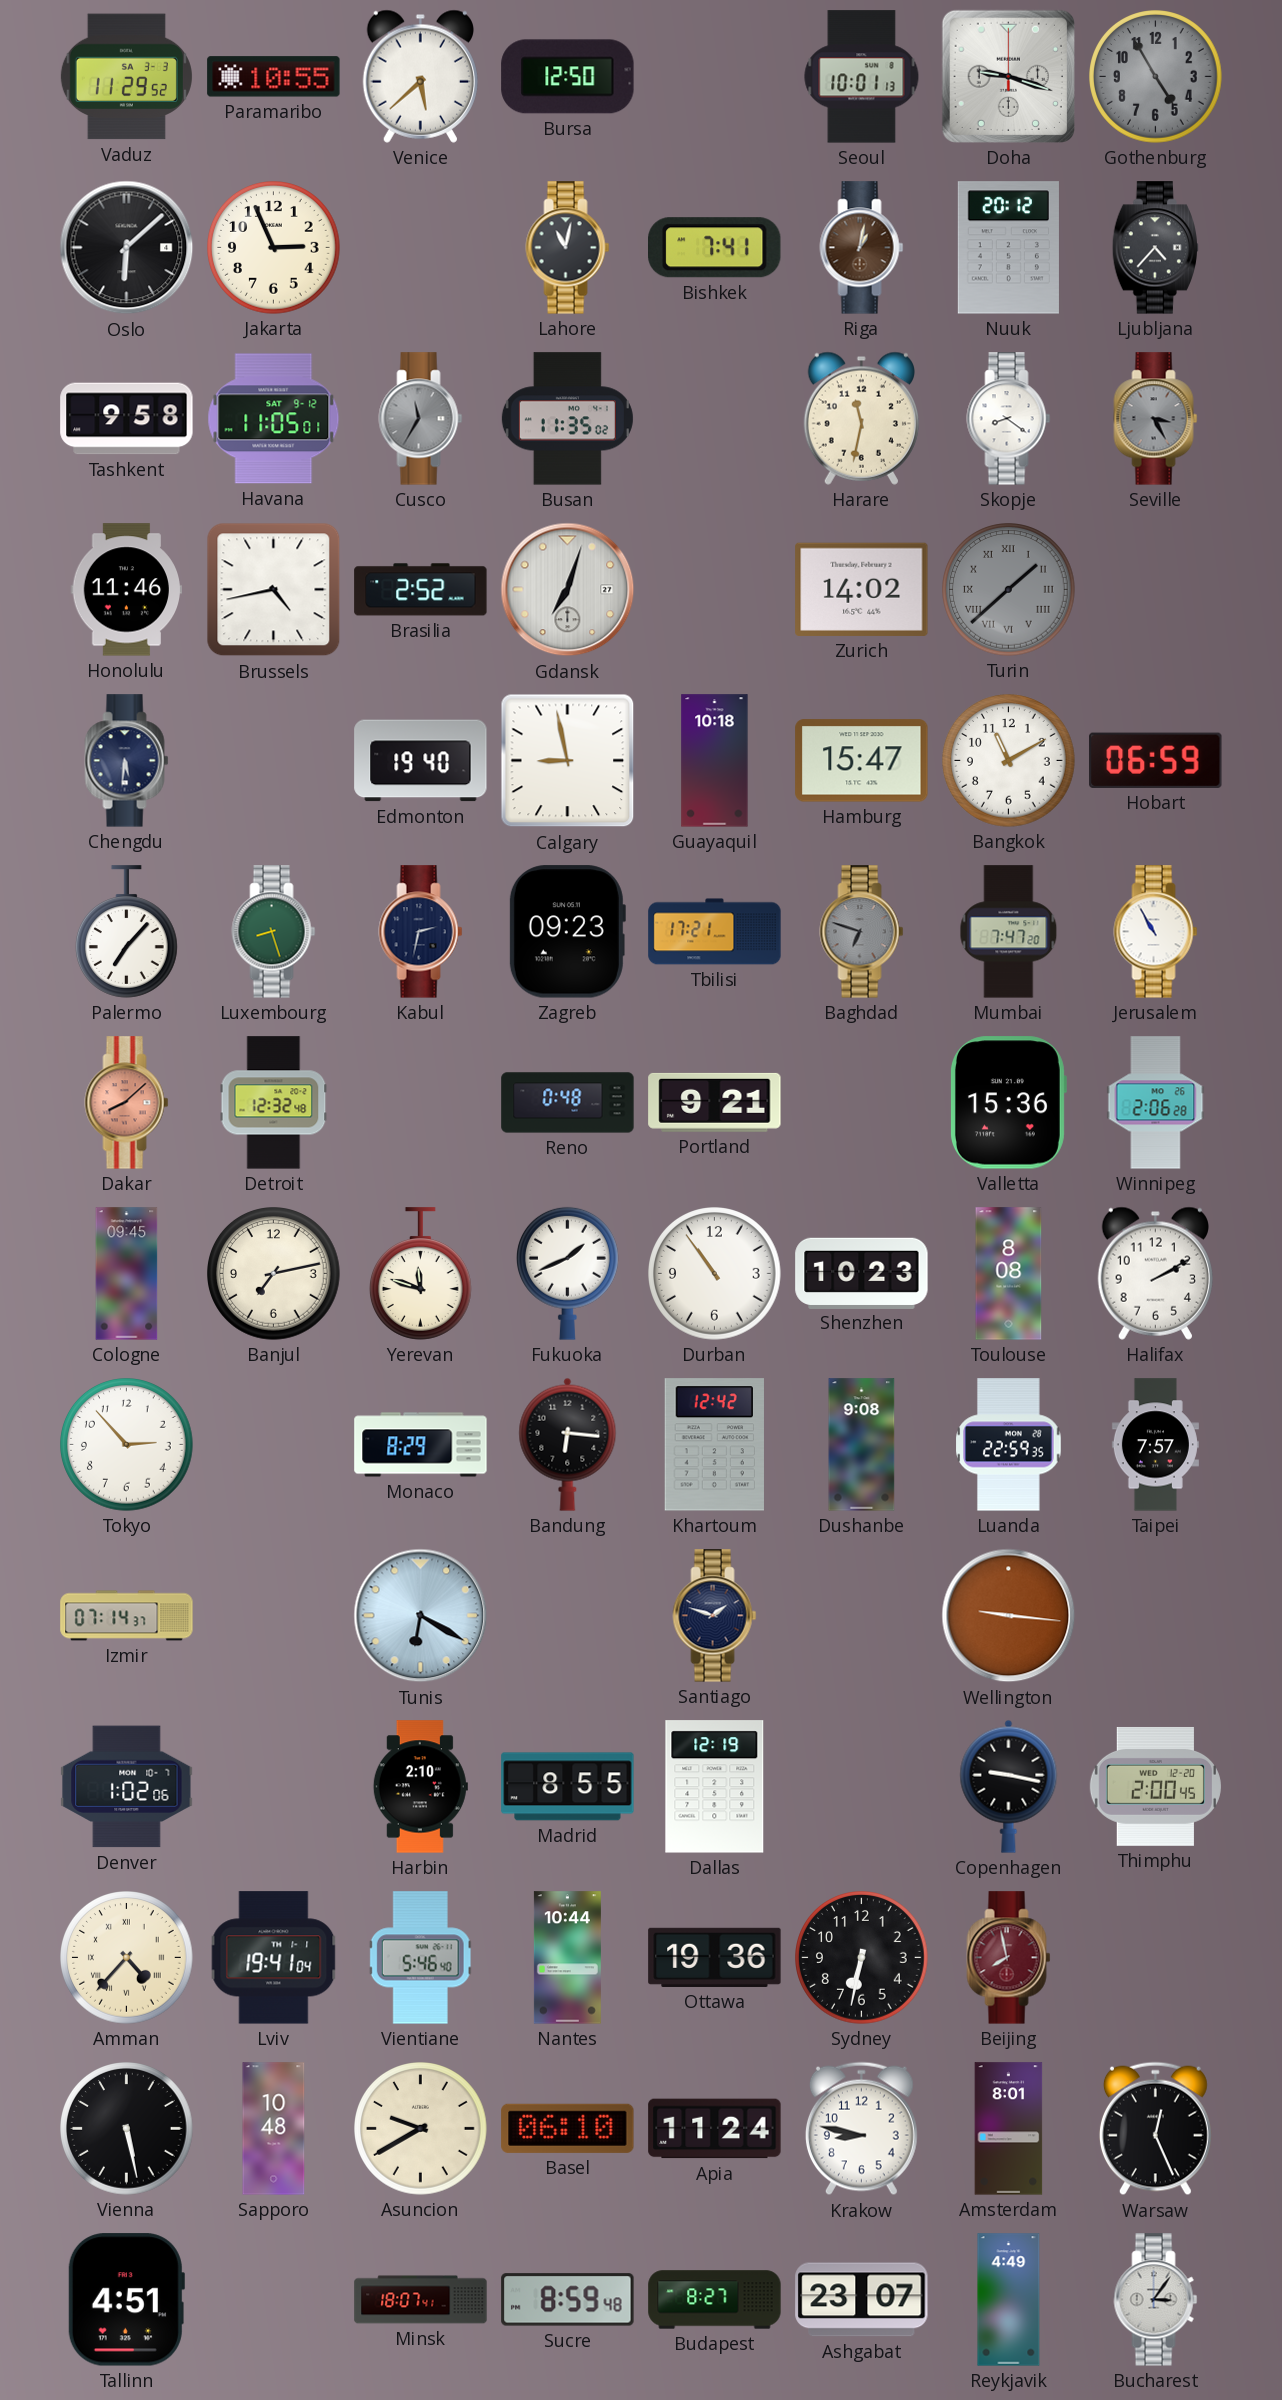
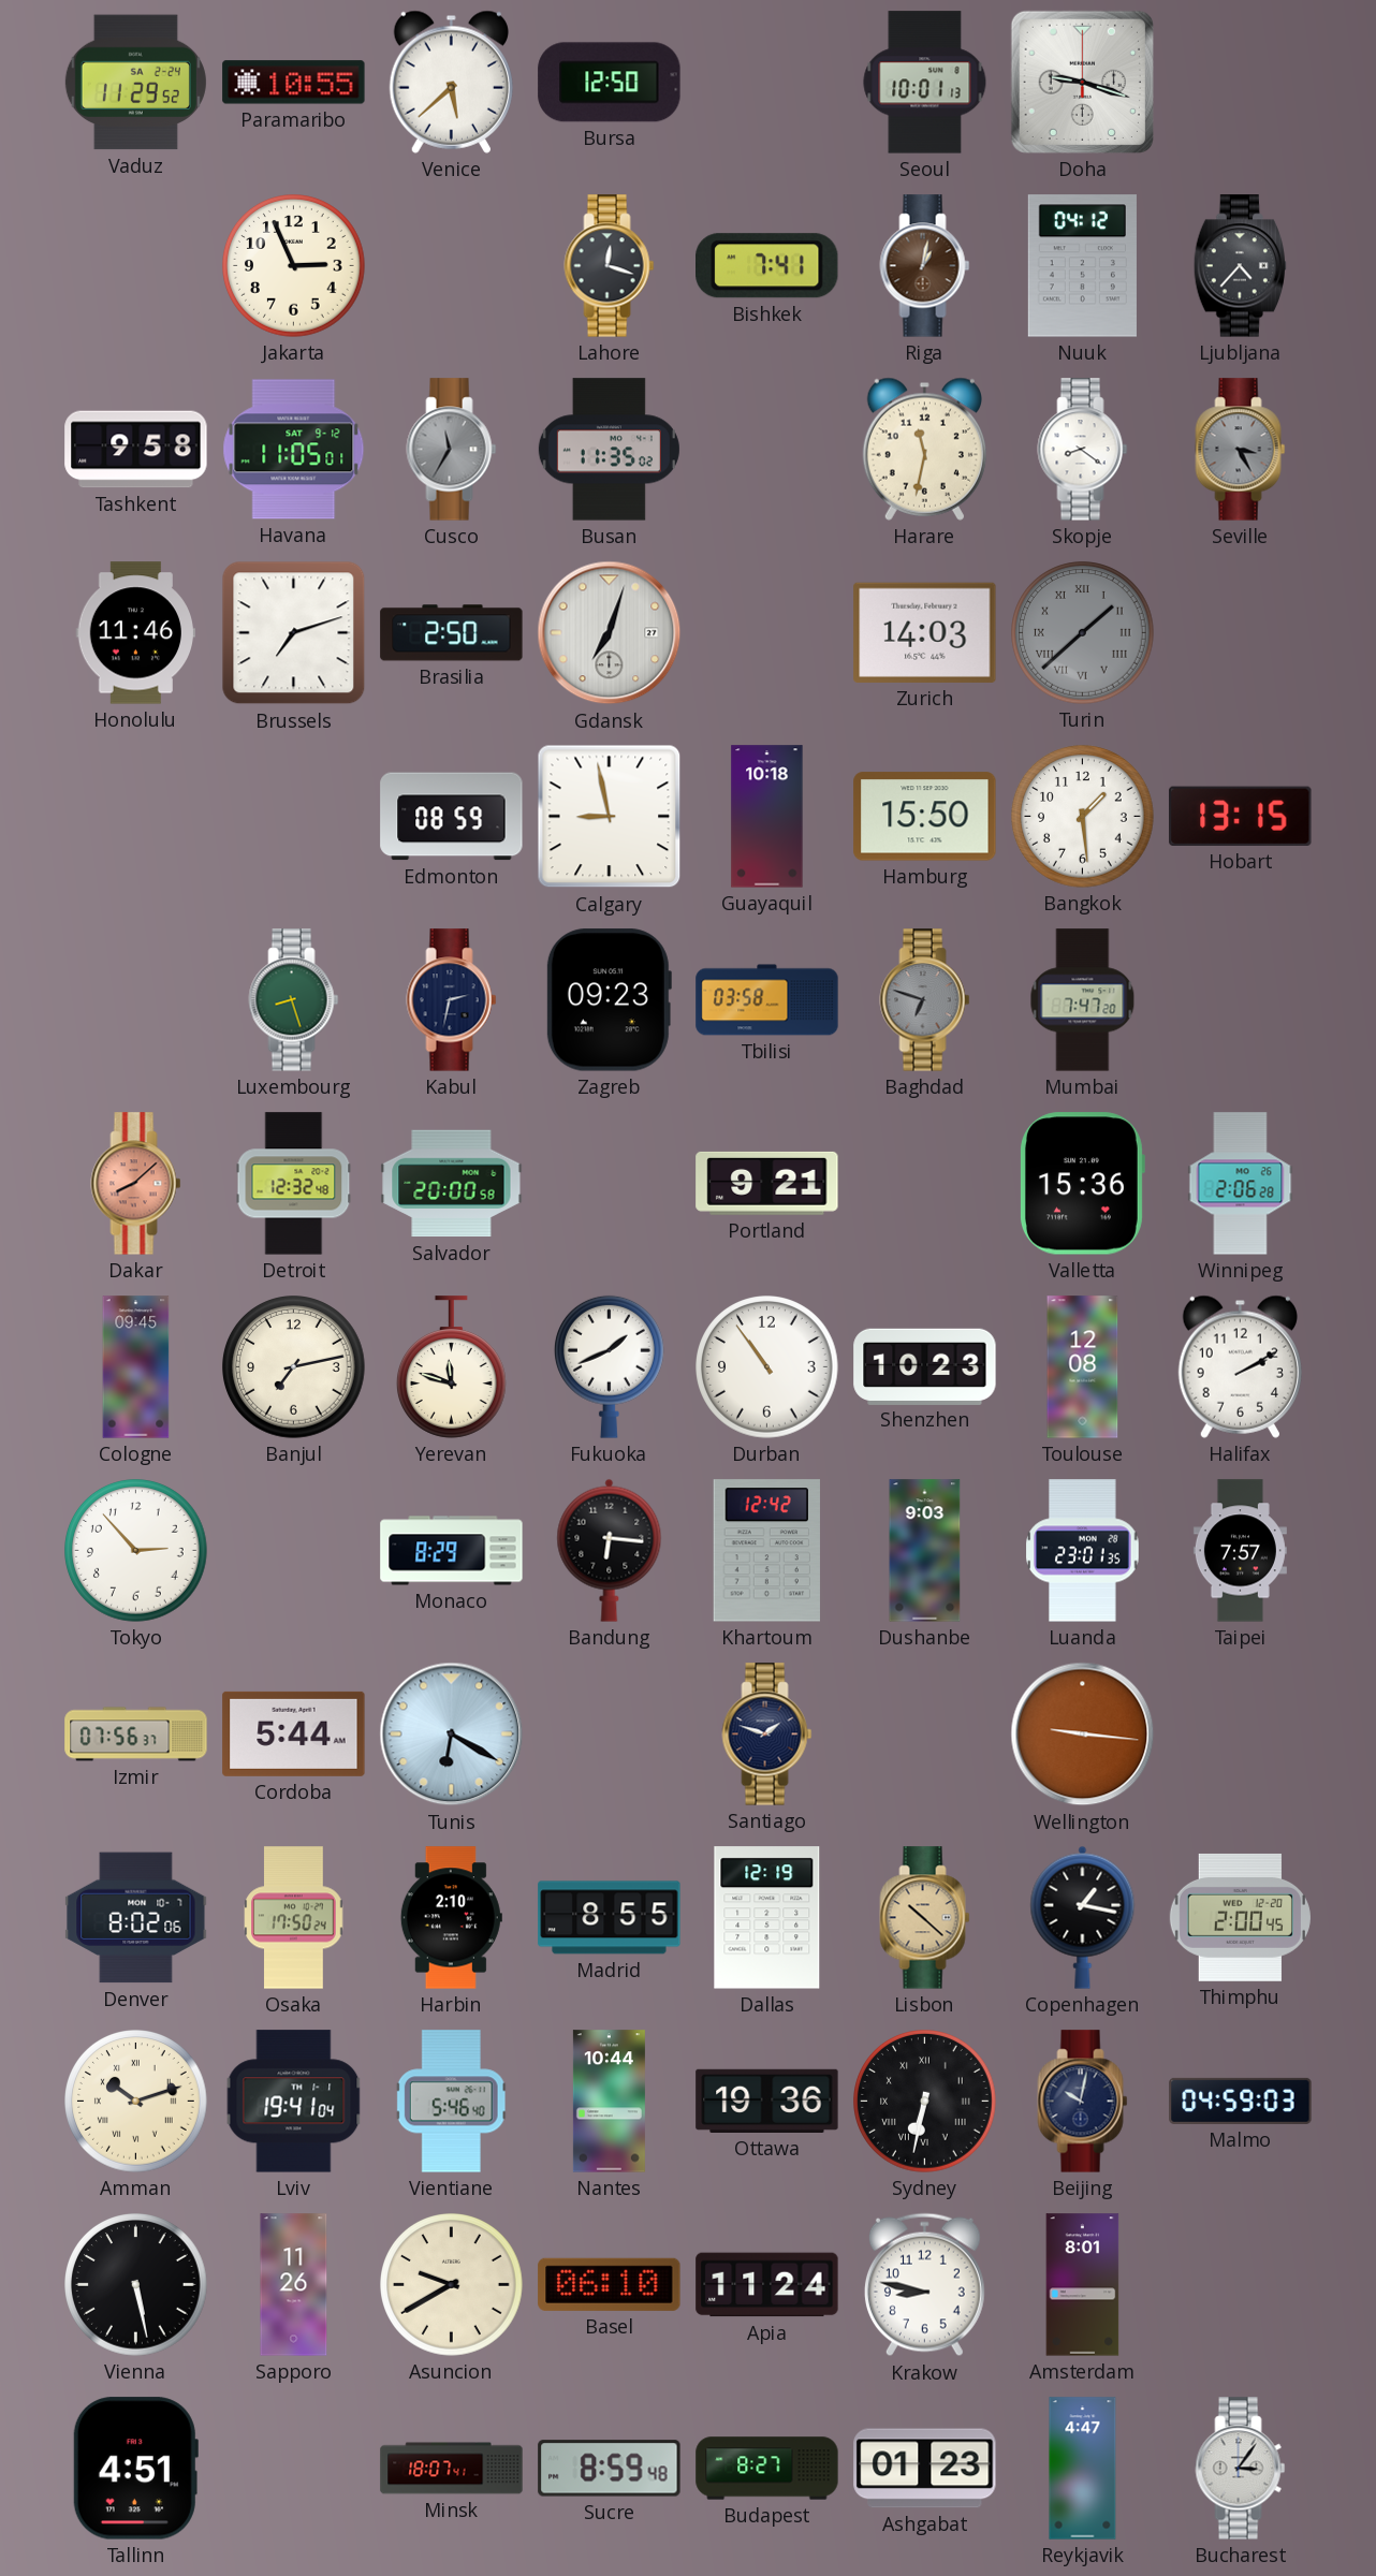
Vaduz date: SA 3-3 -> SA 2-24
Gothenburg: 4:55 -> none
Oslo: 6:08 -> none
Lahore: 11:02 -> 12:18
Nuuk: 20:12 -> 04:12
Brussels: 4:43 -> 7:12
Brasilia: 2:52 -> 2:50
Zurich: 14:02 -> 14:03
Chengdu: 5:31 -> none
Edmonton: 19:40 -> 08:59
Hamburg: 15:47 -> 15:50
Bangkok: 11:10 -> 1:29
Hobart: 06:59 -> 13:15
Palermo: 7:07 -> none
Tbilisi: 17:21 -> 03:58
Jerusalem: 10:55 -> none
Salvador: none -> 20:00
Reno: 0:48 -> none
Toulouse: 8:08 -> 12:08
Dushanbe: 9:08 -> 9:03
Luanda: 22:59 -> 23:01
Izmir: 07:14 -> 07:56
Cordoba: none -> 5:44
Denver: 1:02 -> 8:02
Osaka: none -> 17:50
Lisbon: none -> 10:22
Copenhagen: 9:17 -> 1:17
Amman: 4:37 -> 10:12
Sydney numerals: Arabic -> Roman
Beijing: 7:58 -> 10:02
Beijing dial: burgundy -> navy
Malmo: none -> 04:59
Sapporo: 10:48 -> 11:26
Warsaw: 12:26 -> none
Ashgabat: 23:07 -> 01:23
Reykjavik: 4:49 -> 4:47
